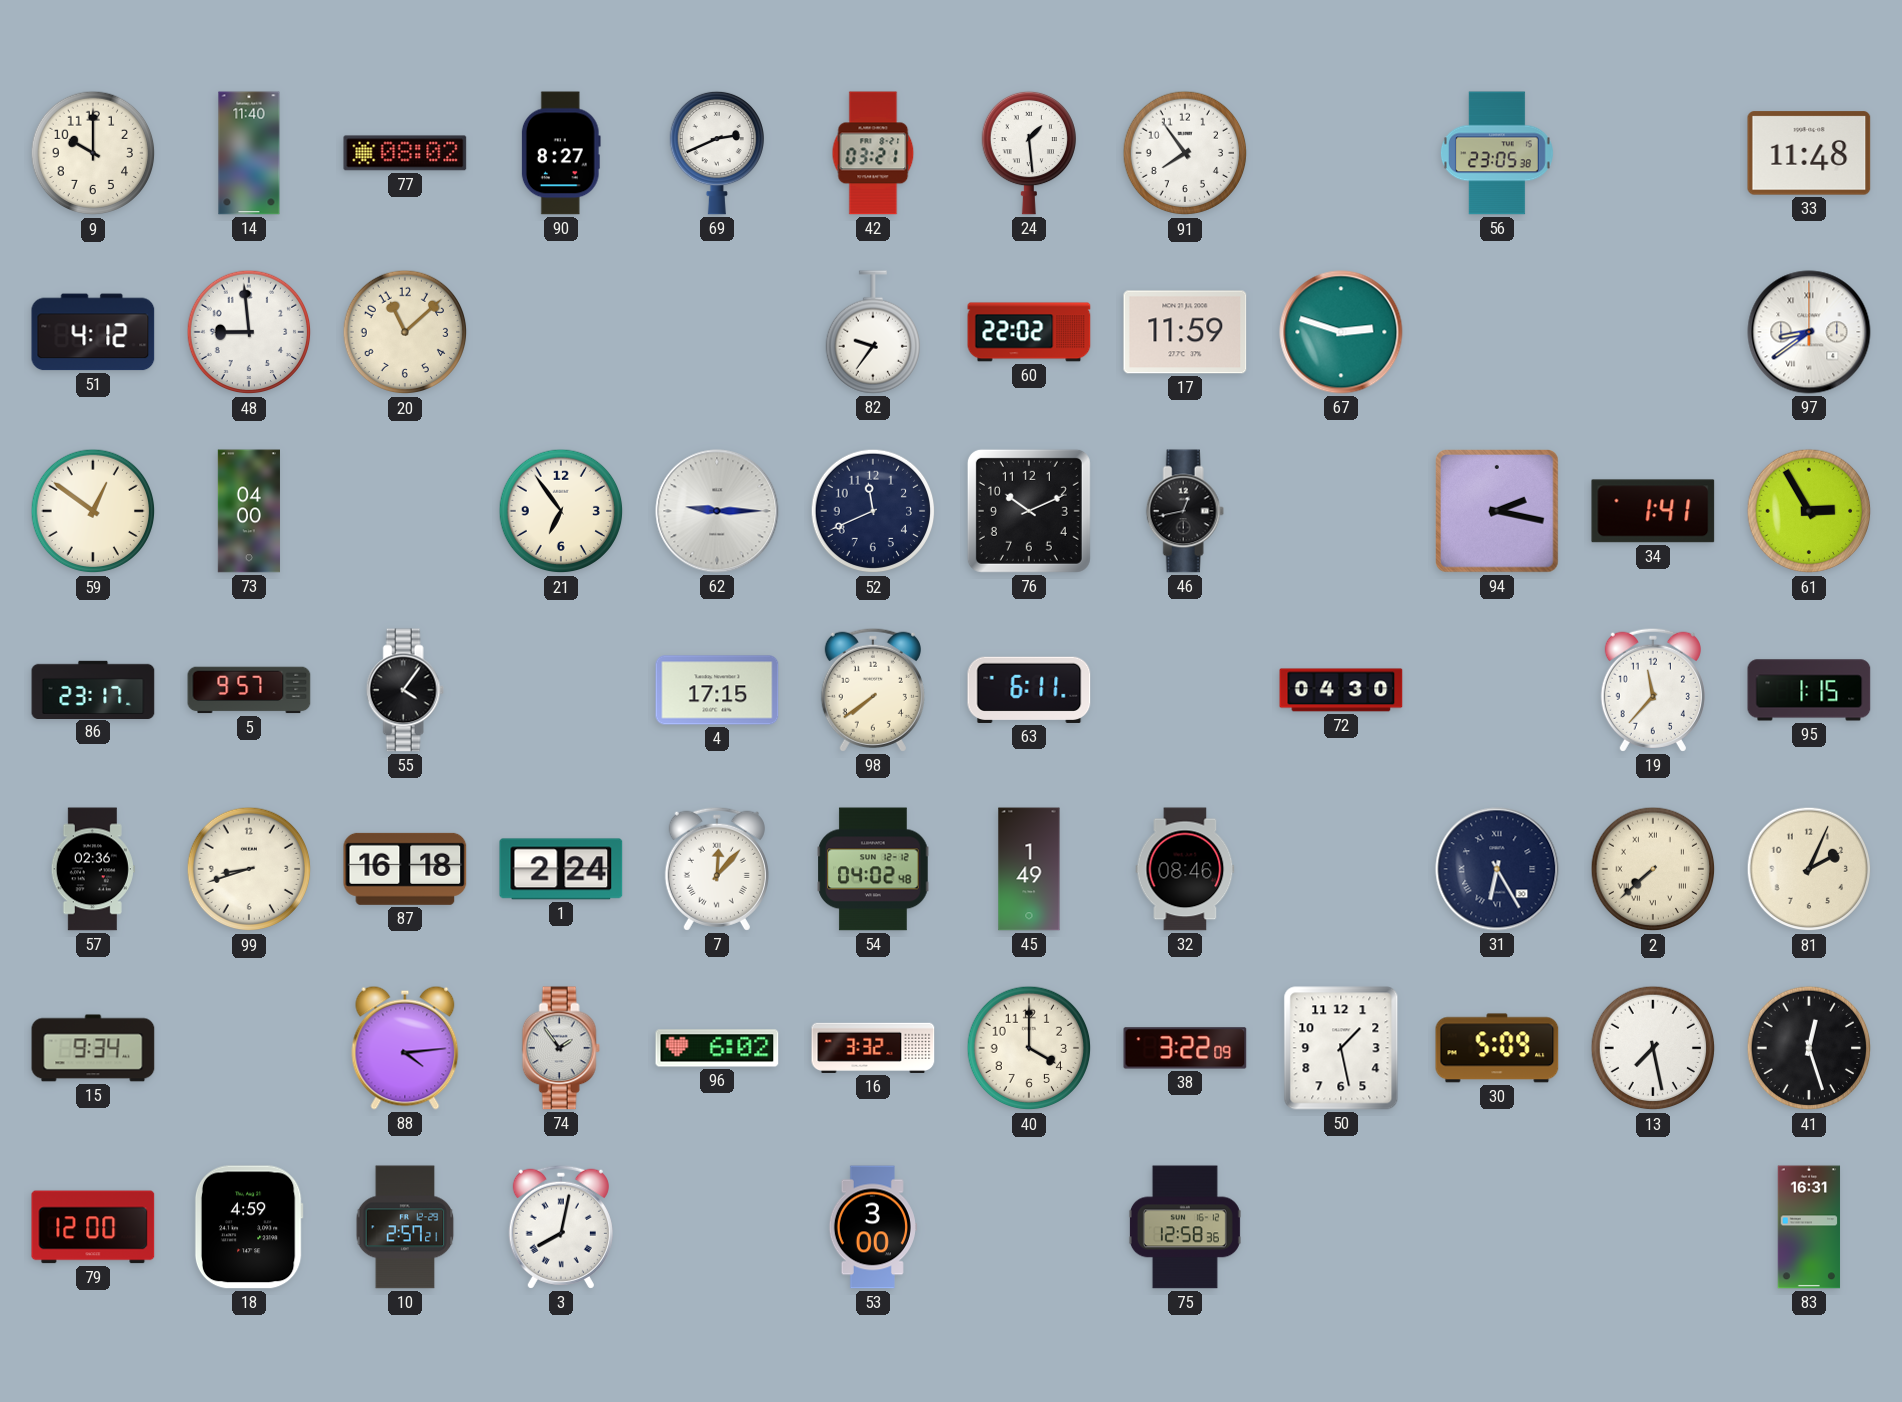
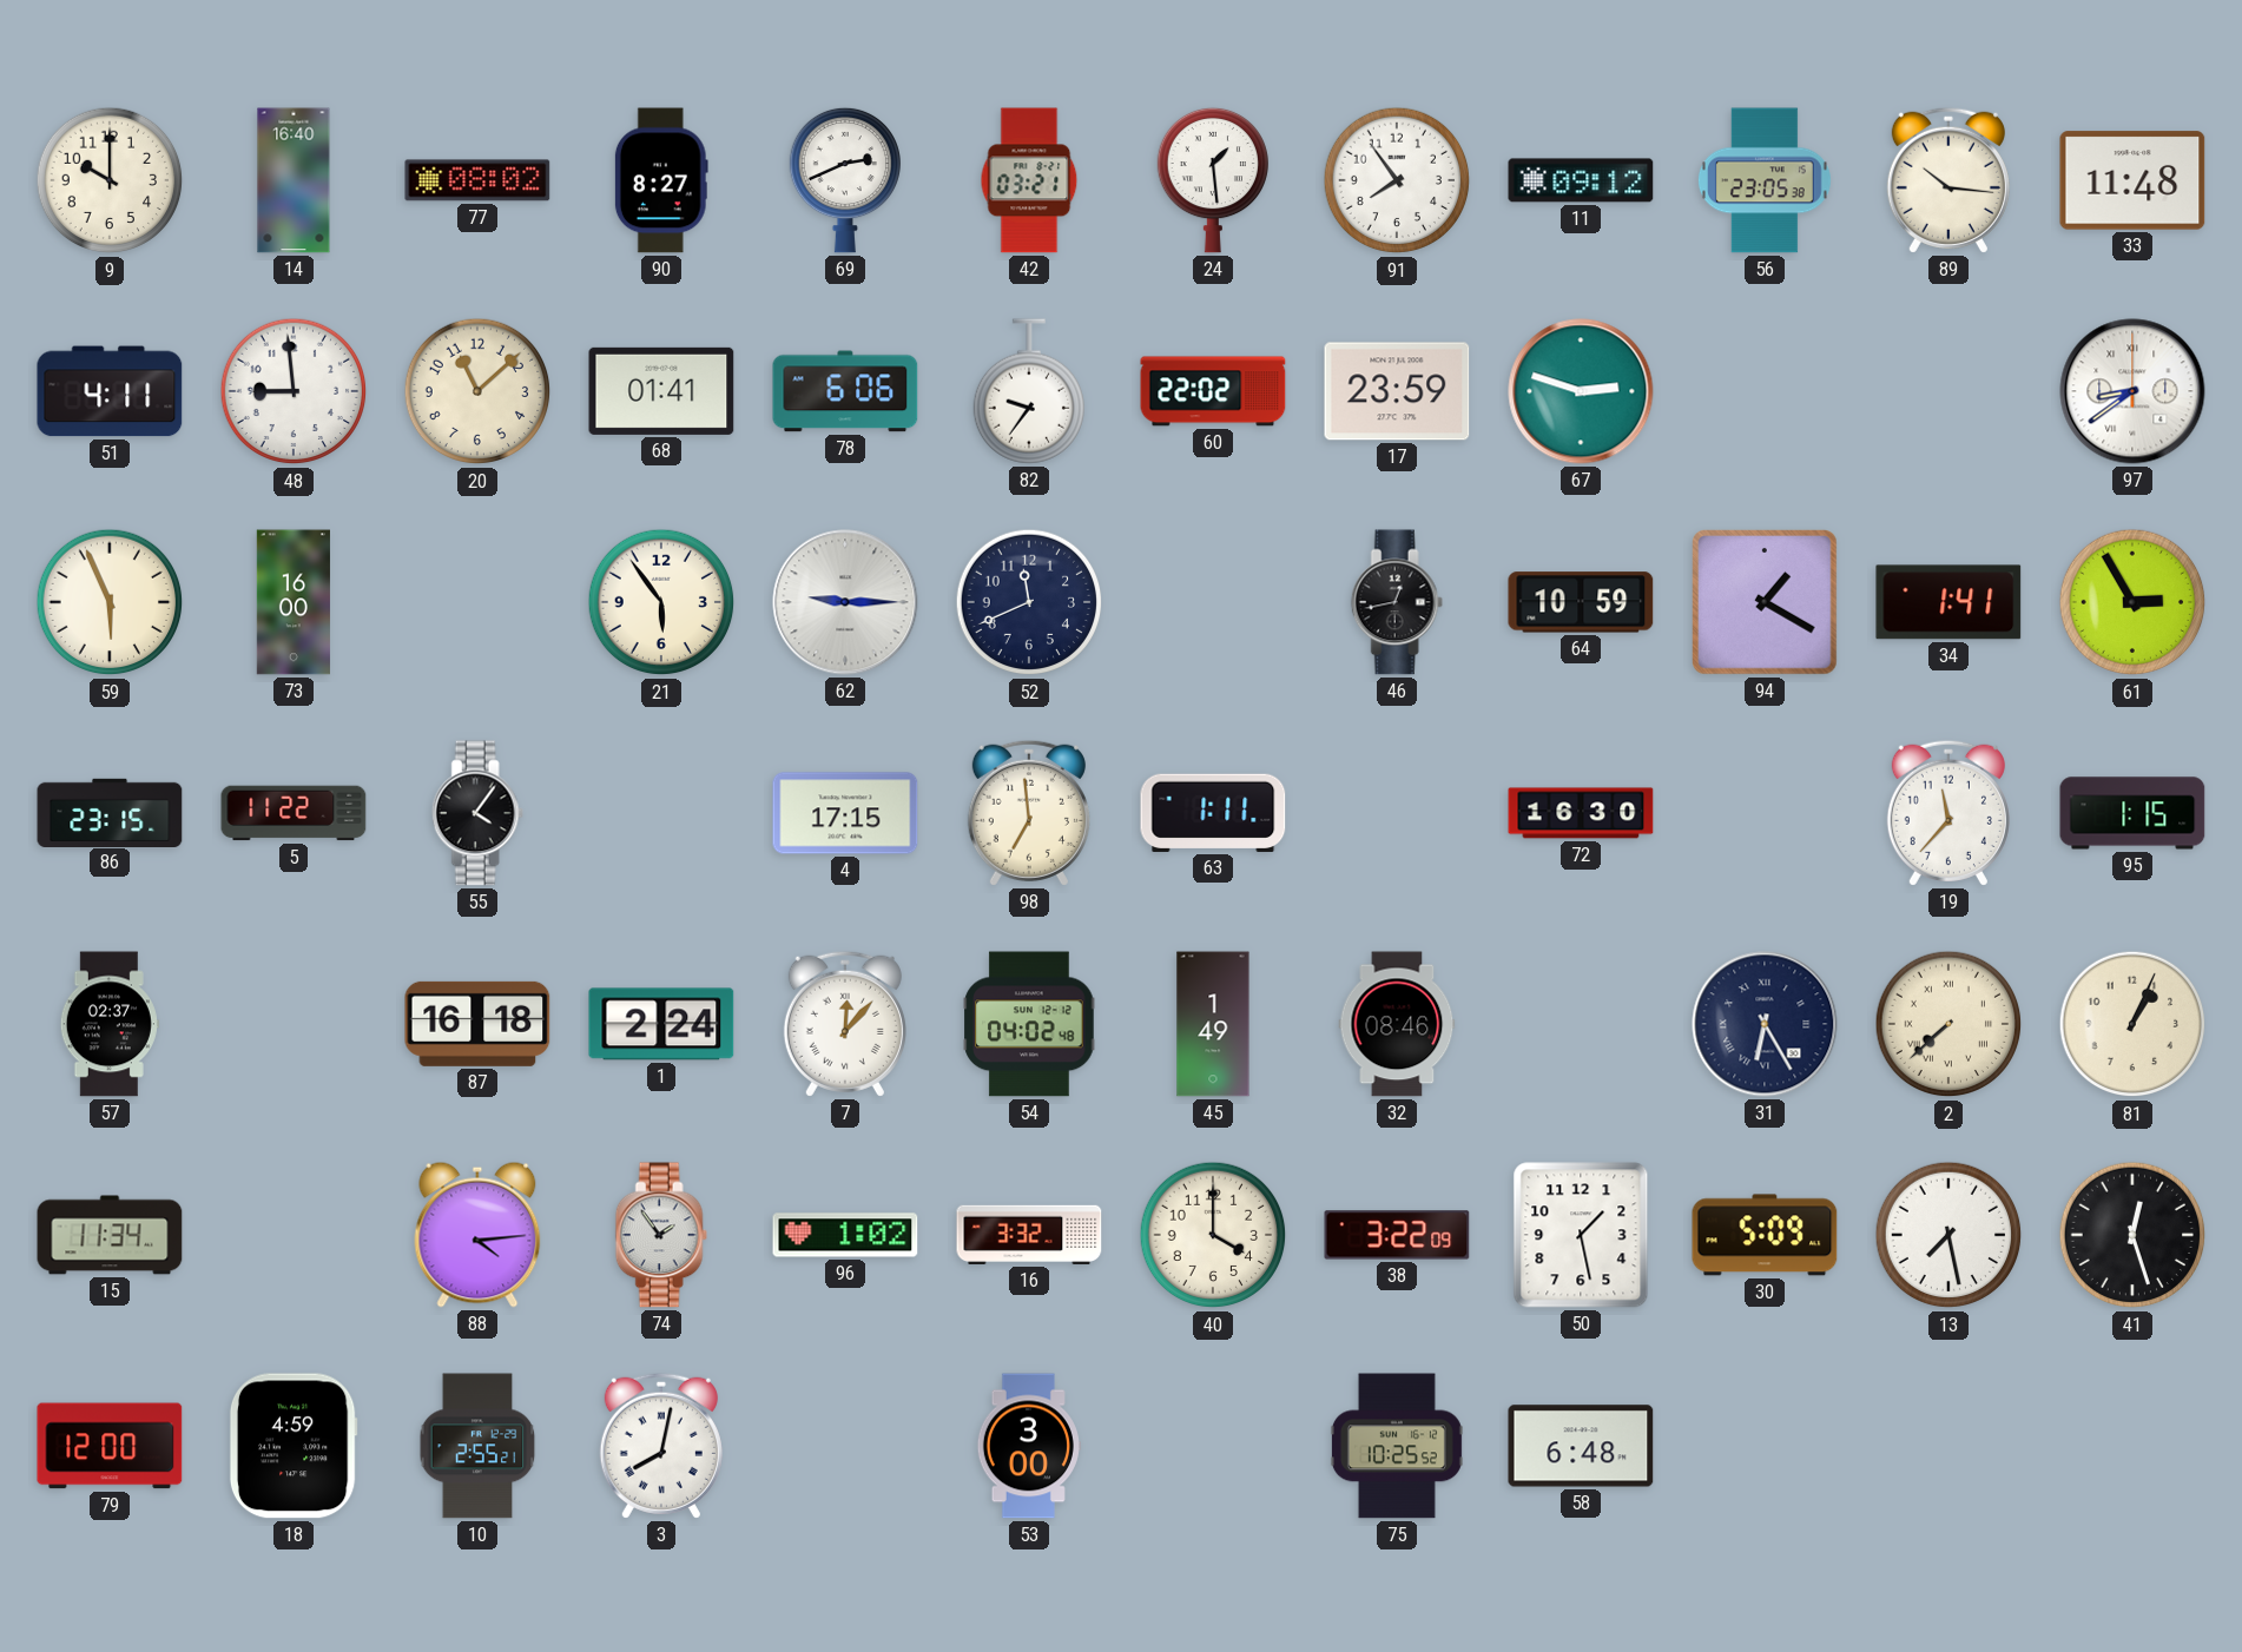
14: 11:40 -> 16:40
11: none -> 09:12
89: none -> 10:16
51: 4:12 -> 4:11
68: none -> 01:41
78: none -> 6:06
17: 11:59 -> 23:59
59: 12:51 -> 5:56
73: 04:00 -> 16:00
21: 6:54 -> 5:54
76: 10:11 -> none
64: none -> 10:59
94: 2:17 -> 1:20
86: 23:17 -> 23:15
5: 9:57 -> 11:22
98: 7:39 -> 6:59
63: 6:11 -> 1:11
72: 04:30 -> 16:30
57: 02:36 -> 02:37
99: 8:42 -> none
81: 2:04 -> 1:04
15: 9:34 -> 11:34
96: 6:02 -> 1:02
10: 2:57 -> 2:55
75: 12:58 -> 10:25
58: none -> 6:48
83: 16:31 -> none
